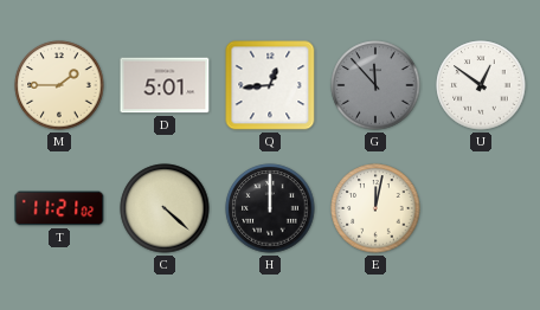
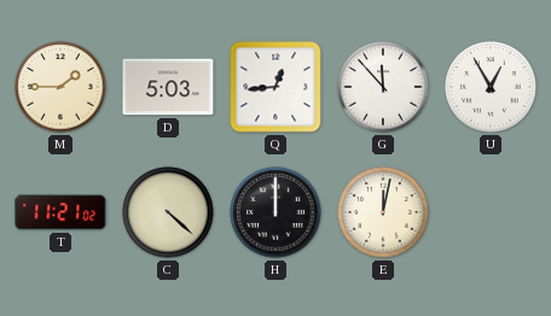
D: 5:01 -> 5:03
G dial: grey -> white
U: 12:51 -> 12:55
